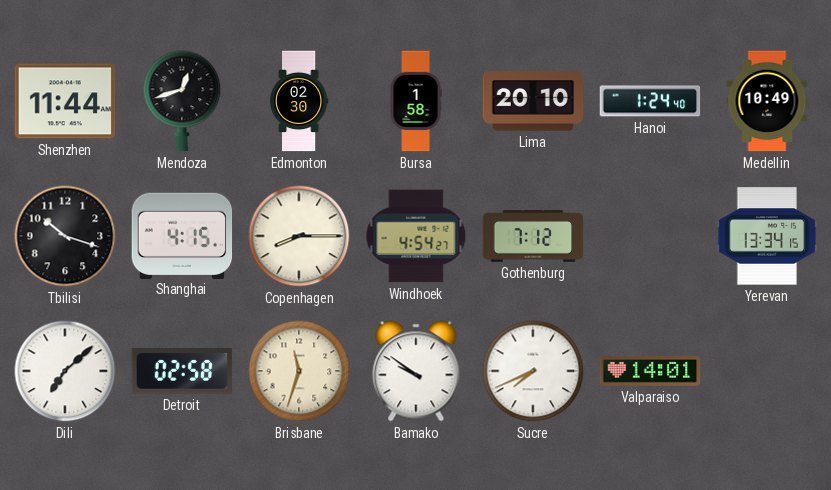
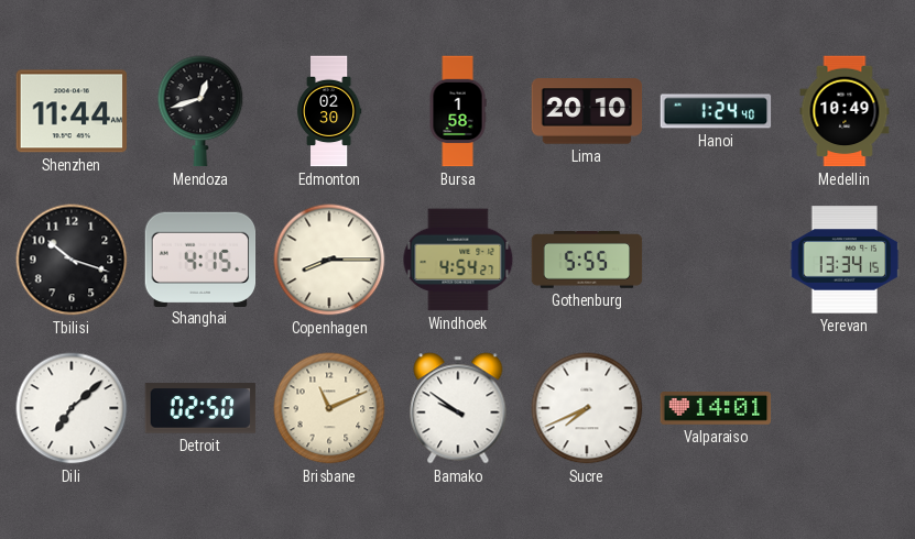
Gothenburg: 7:12 -> 5:55
Detroit: 02:58 -> 02:50
Brisbane: 11:33 -> 11:11
